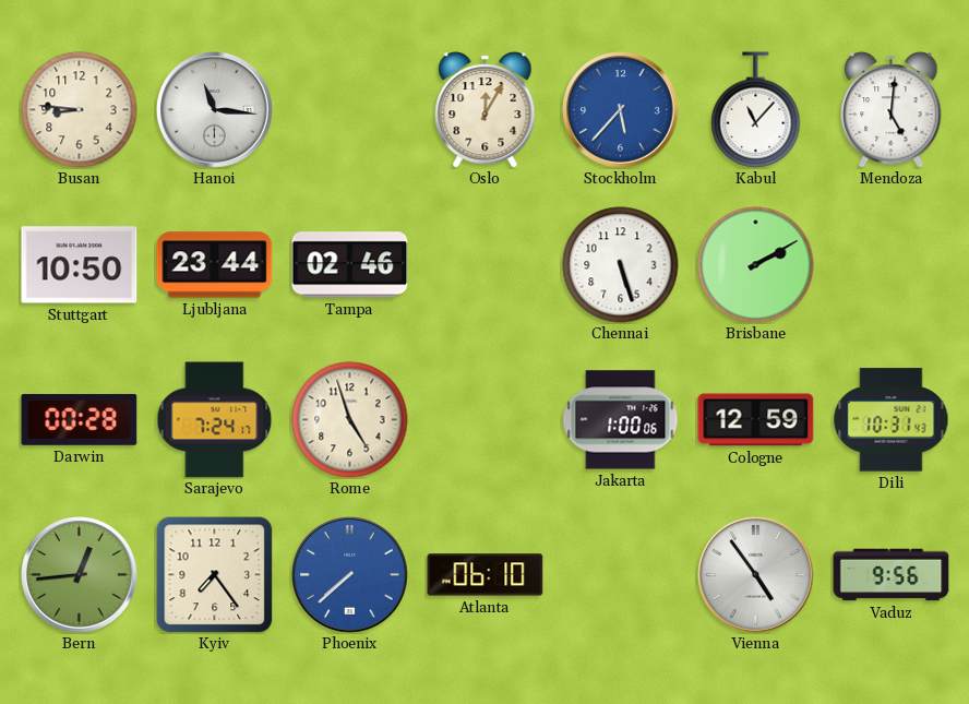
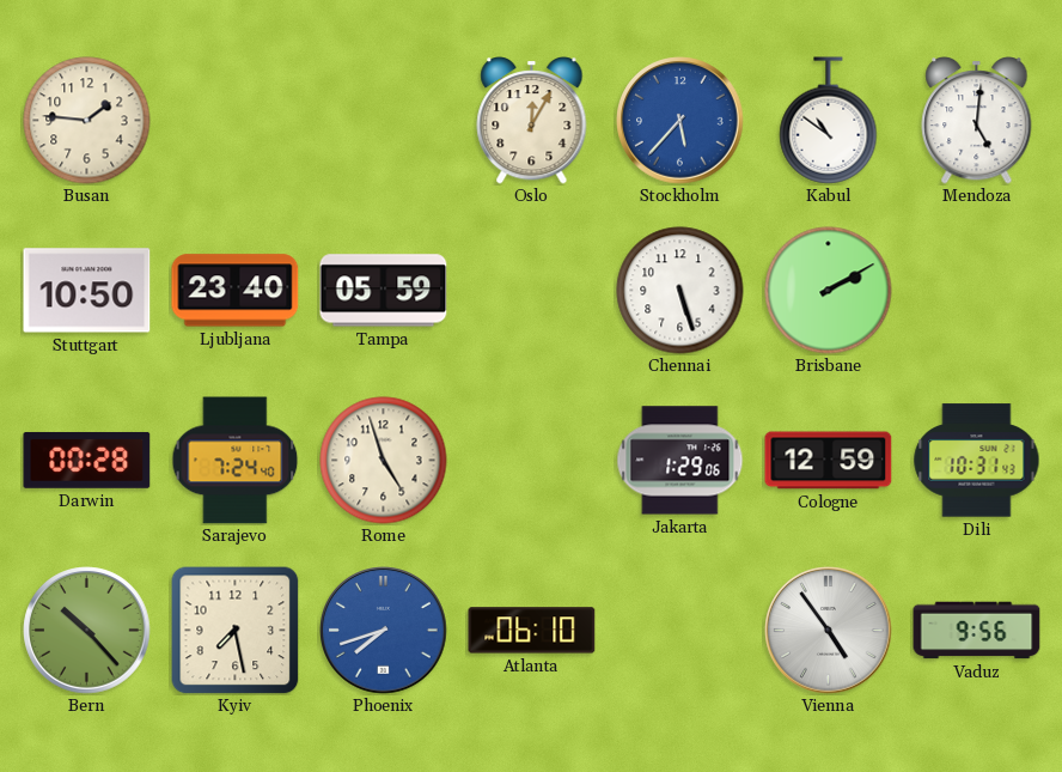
Busan: 8:46 -> 1:46
Hanoi: 11:16 -> none
Kabul: 11:07 -> 10:51
Ljubljana: 23:44 -> 23:40
Tampa: 02:46 -> 05:59
Sarajevo: 7:24:17 -> 7:24:40
Jakarta: 1:00 -> 1:29
Bern: 12:44 -> 10:23
Kyiv: 7:24 -> 7:28
Phoenix: 7:38 -> 7:42
